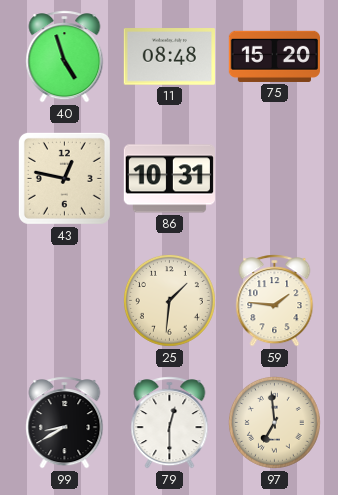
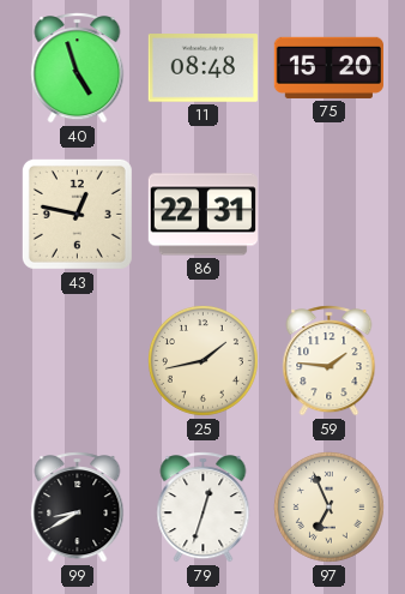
86: 10:31 -> 22:31
25: 1:31 -> 1:43
79: 12:30 -> 12:33
97: 6:59 -> 6:56
